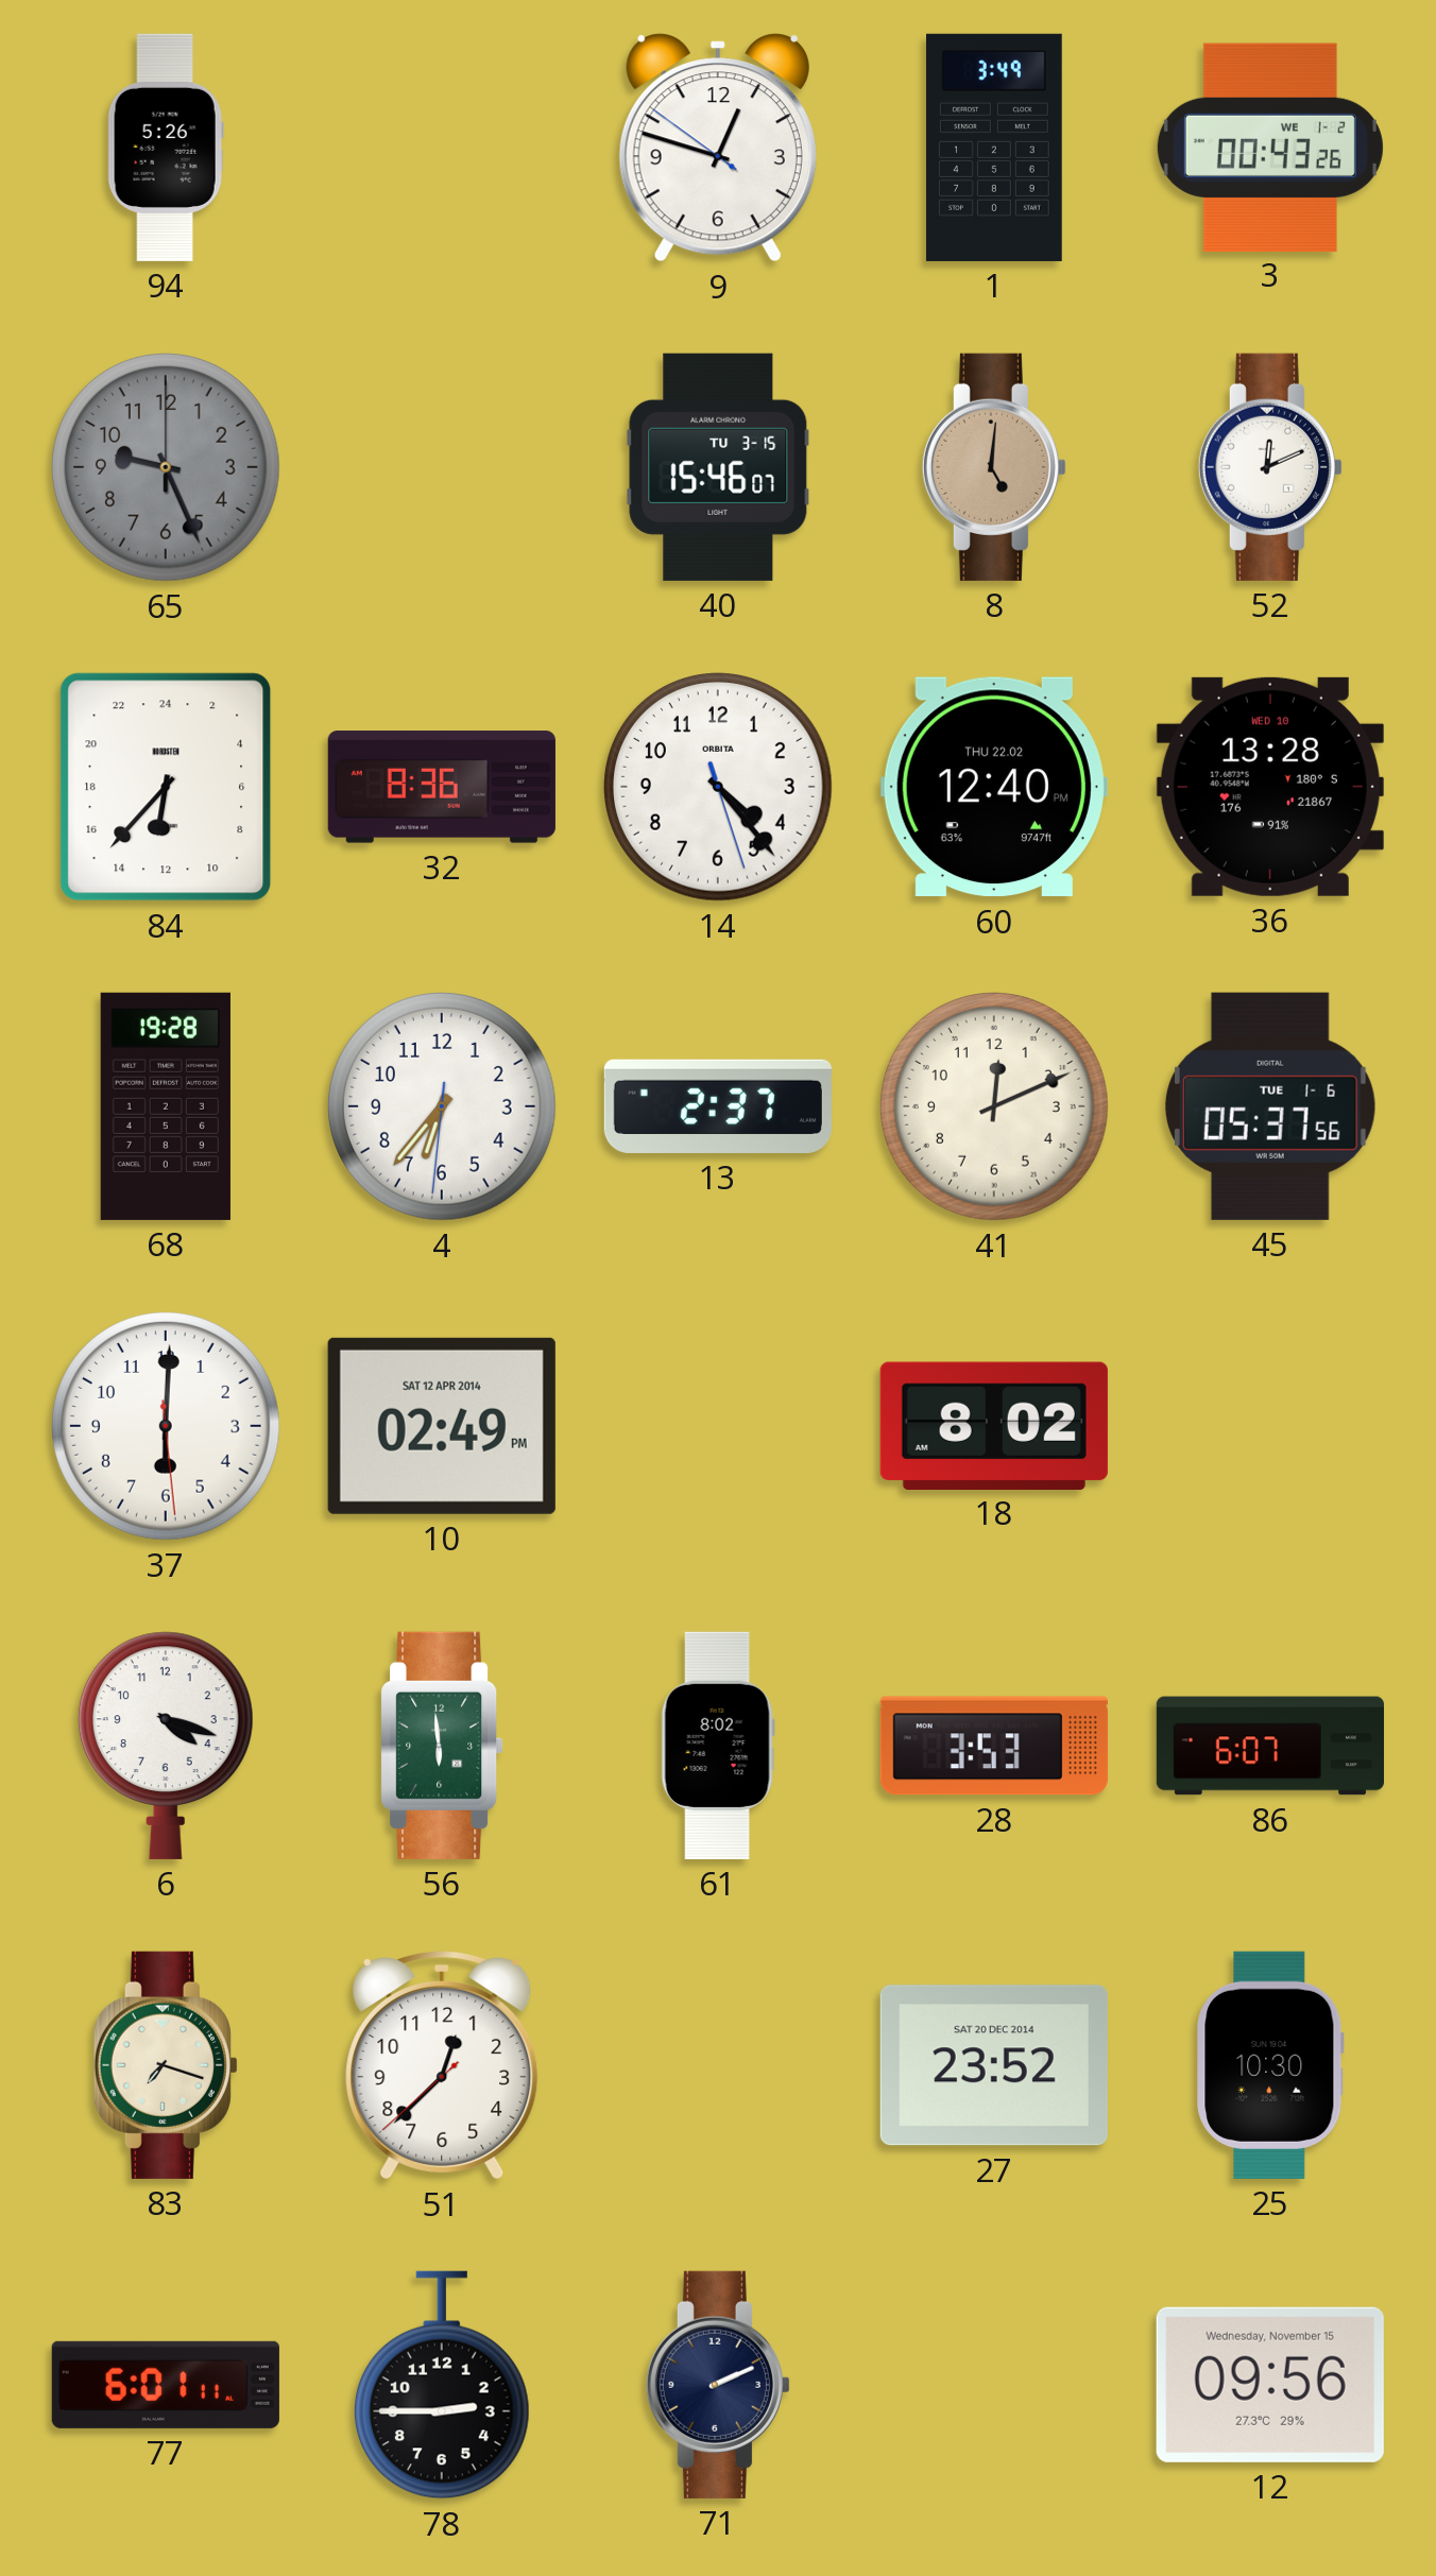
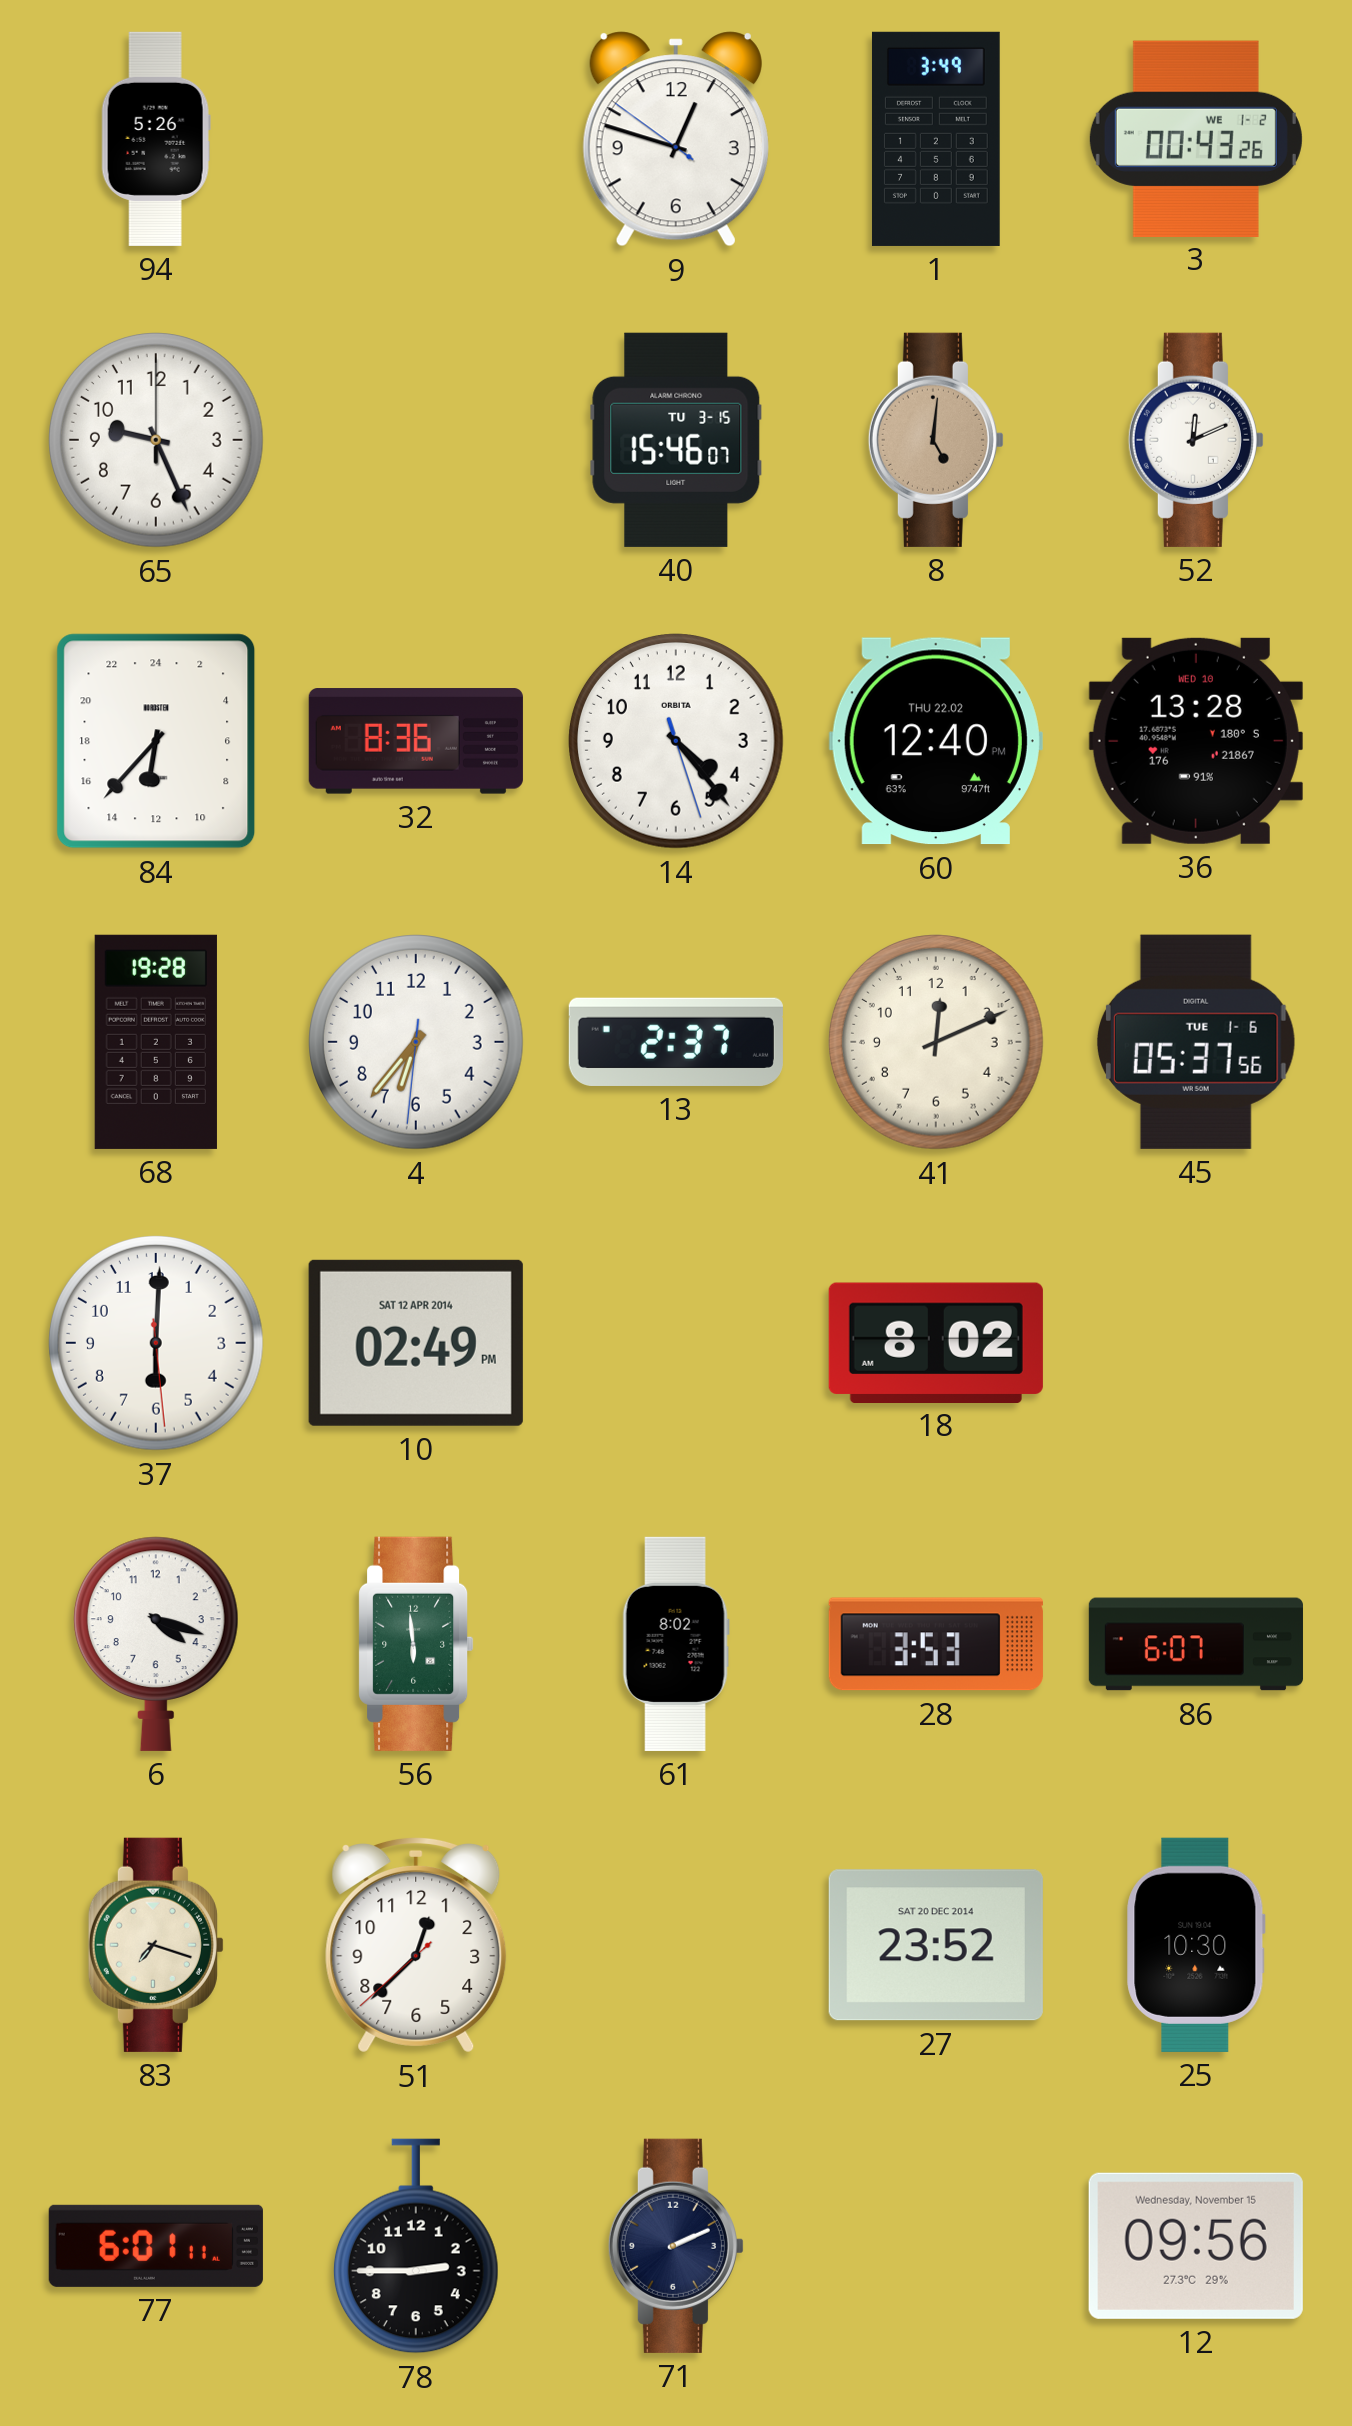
65 dial: grey -> white
